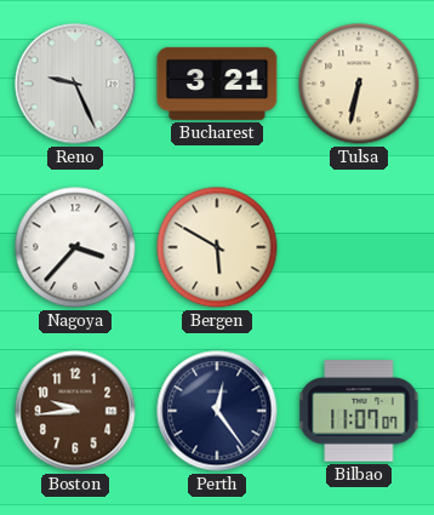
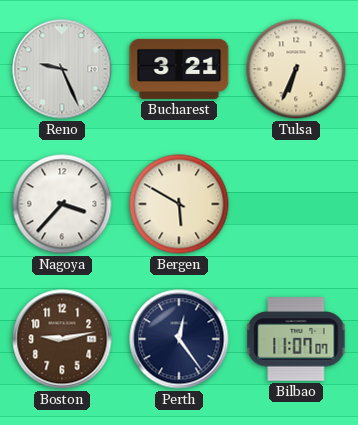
Tulsa: 6:32 -> 6:34
Boston: 9:44 -> 9:13
